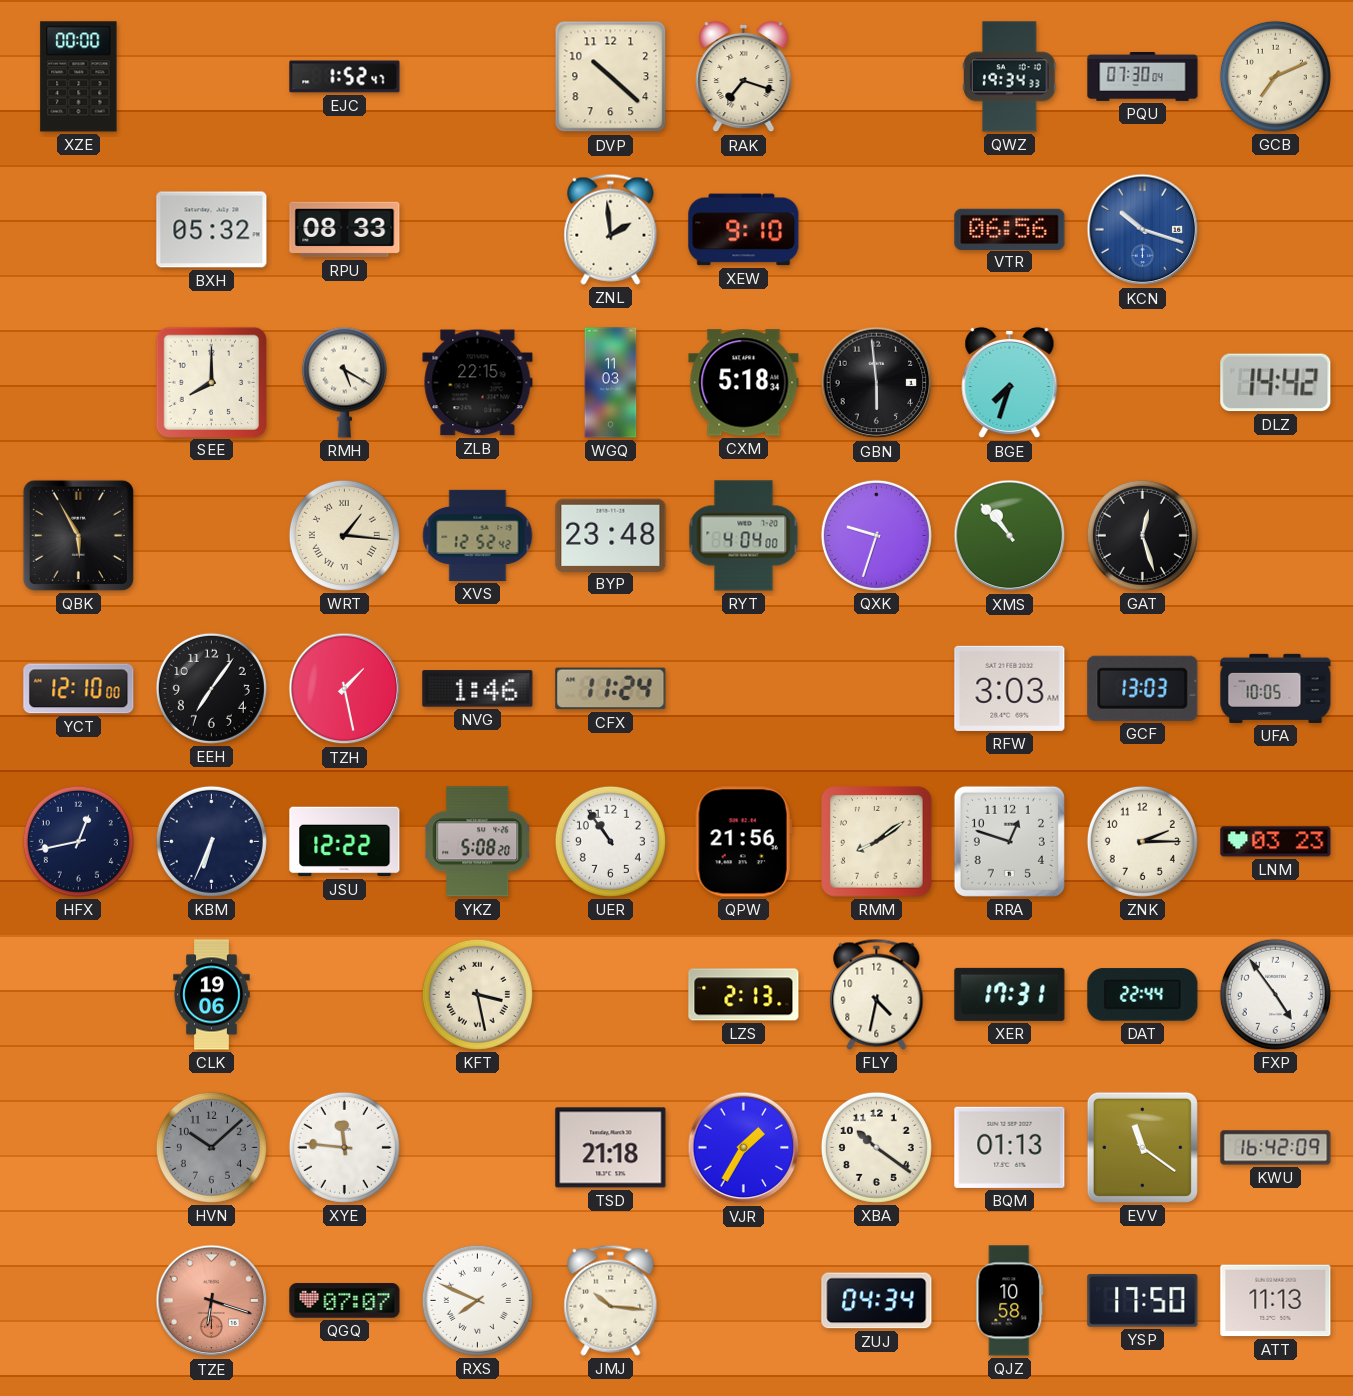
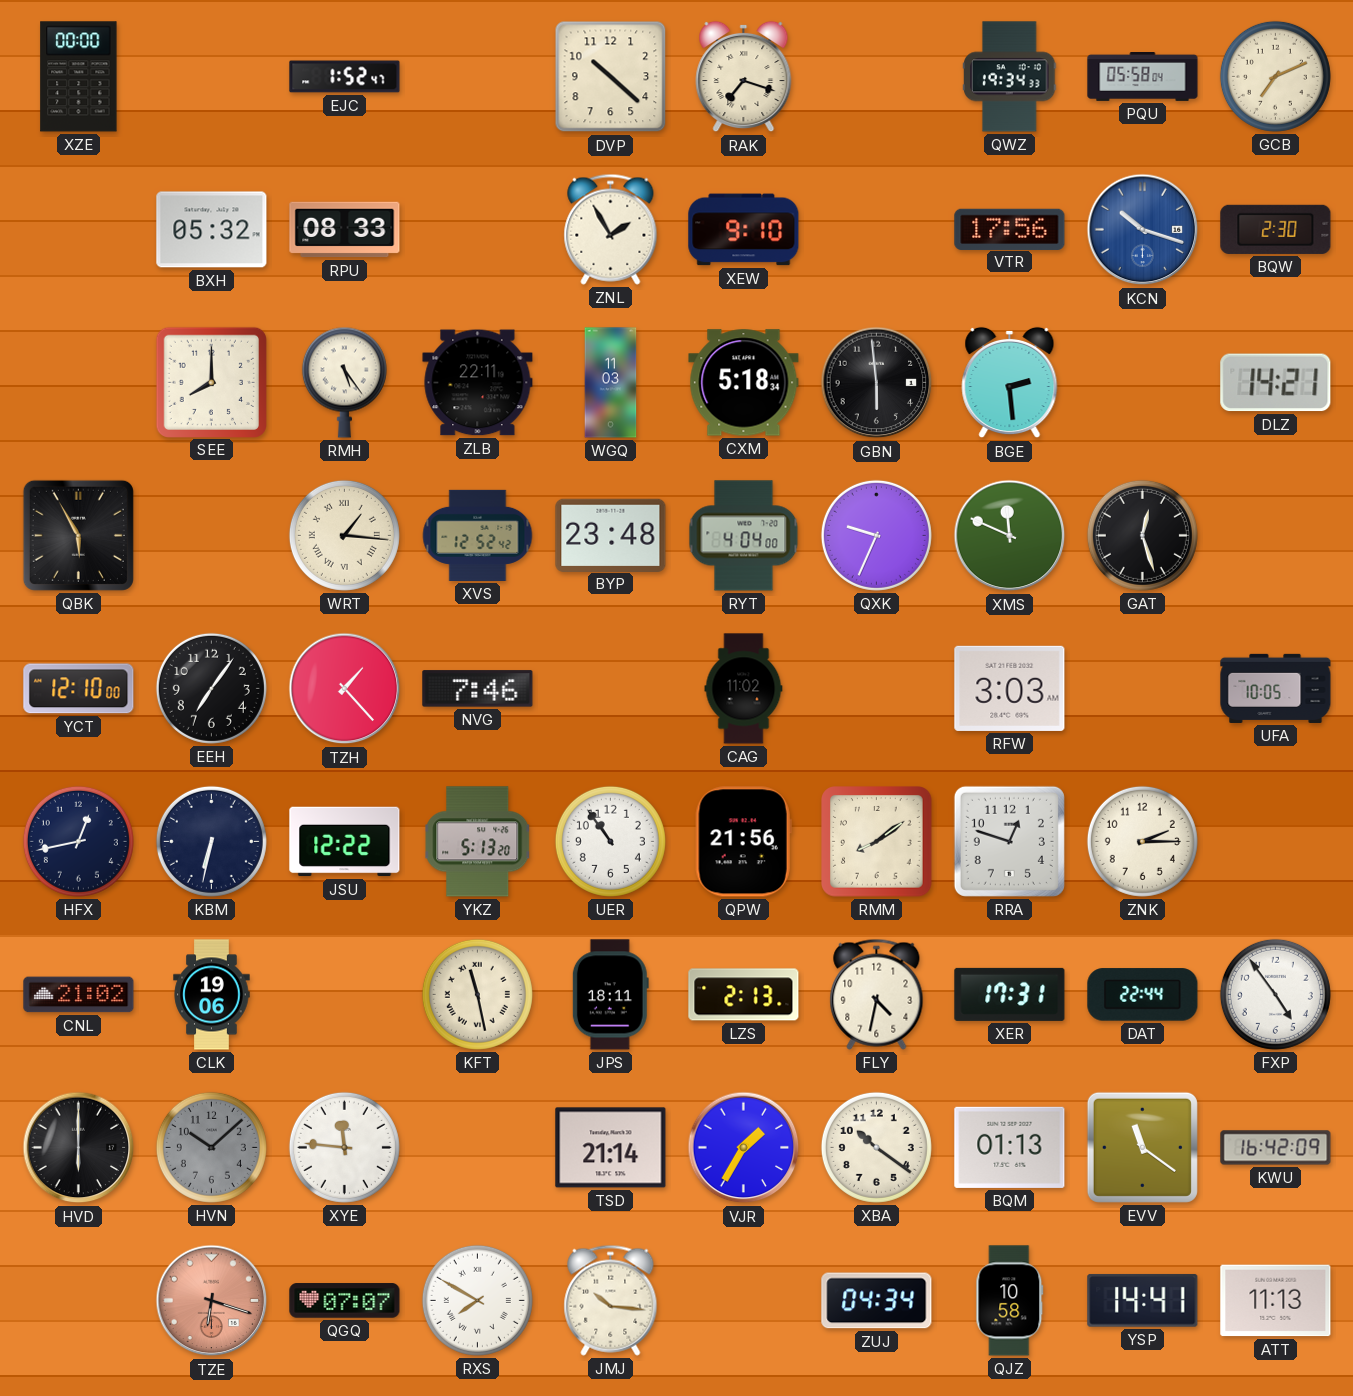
PQU: 07:30 -> 05:58
ZNL: 1:59 -> 1:55
VTR: 06:56 -> 17:56
BQW: none -> 2:30
RMH: 5:20 -> 5:24
ZLB: 22:15 -> 22:11
BGE: 7:33 -> 2:29
DLZ: 14:42 -> 14:21
QXK: 9:33 -> 9:34
XMS: 10:53 -> 11:49
TZH: 1:28 -> 1:23
NVG: 1:46 -> 7:46
CFX: 11:24 -> none
CAG: none -> 11:02
GCF: 13:03 -> none
KBM: 6:34 -> 6:32
YKZ: 5:08 -> 5:13
LNM: 03:23 -> none
CNL: none -> 21:02
KFT: 3:28 -> 11:28
JPS: none -> 18:11
HVD: none -> 6:00
TSD: 21:18 -> 21:14
RXS: 7:49 -> 7:50
YSP: 17:50 -> 14:41
